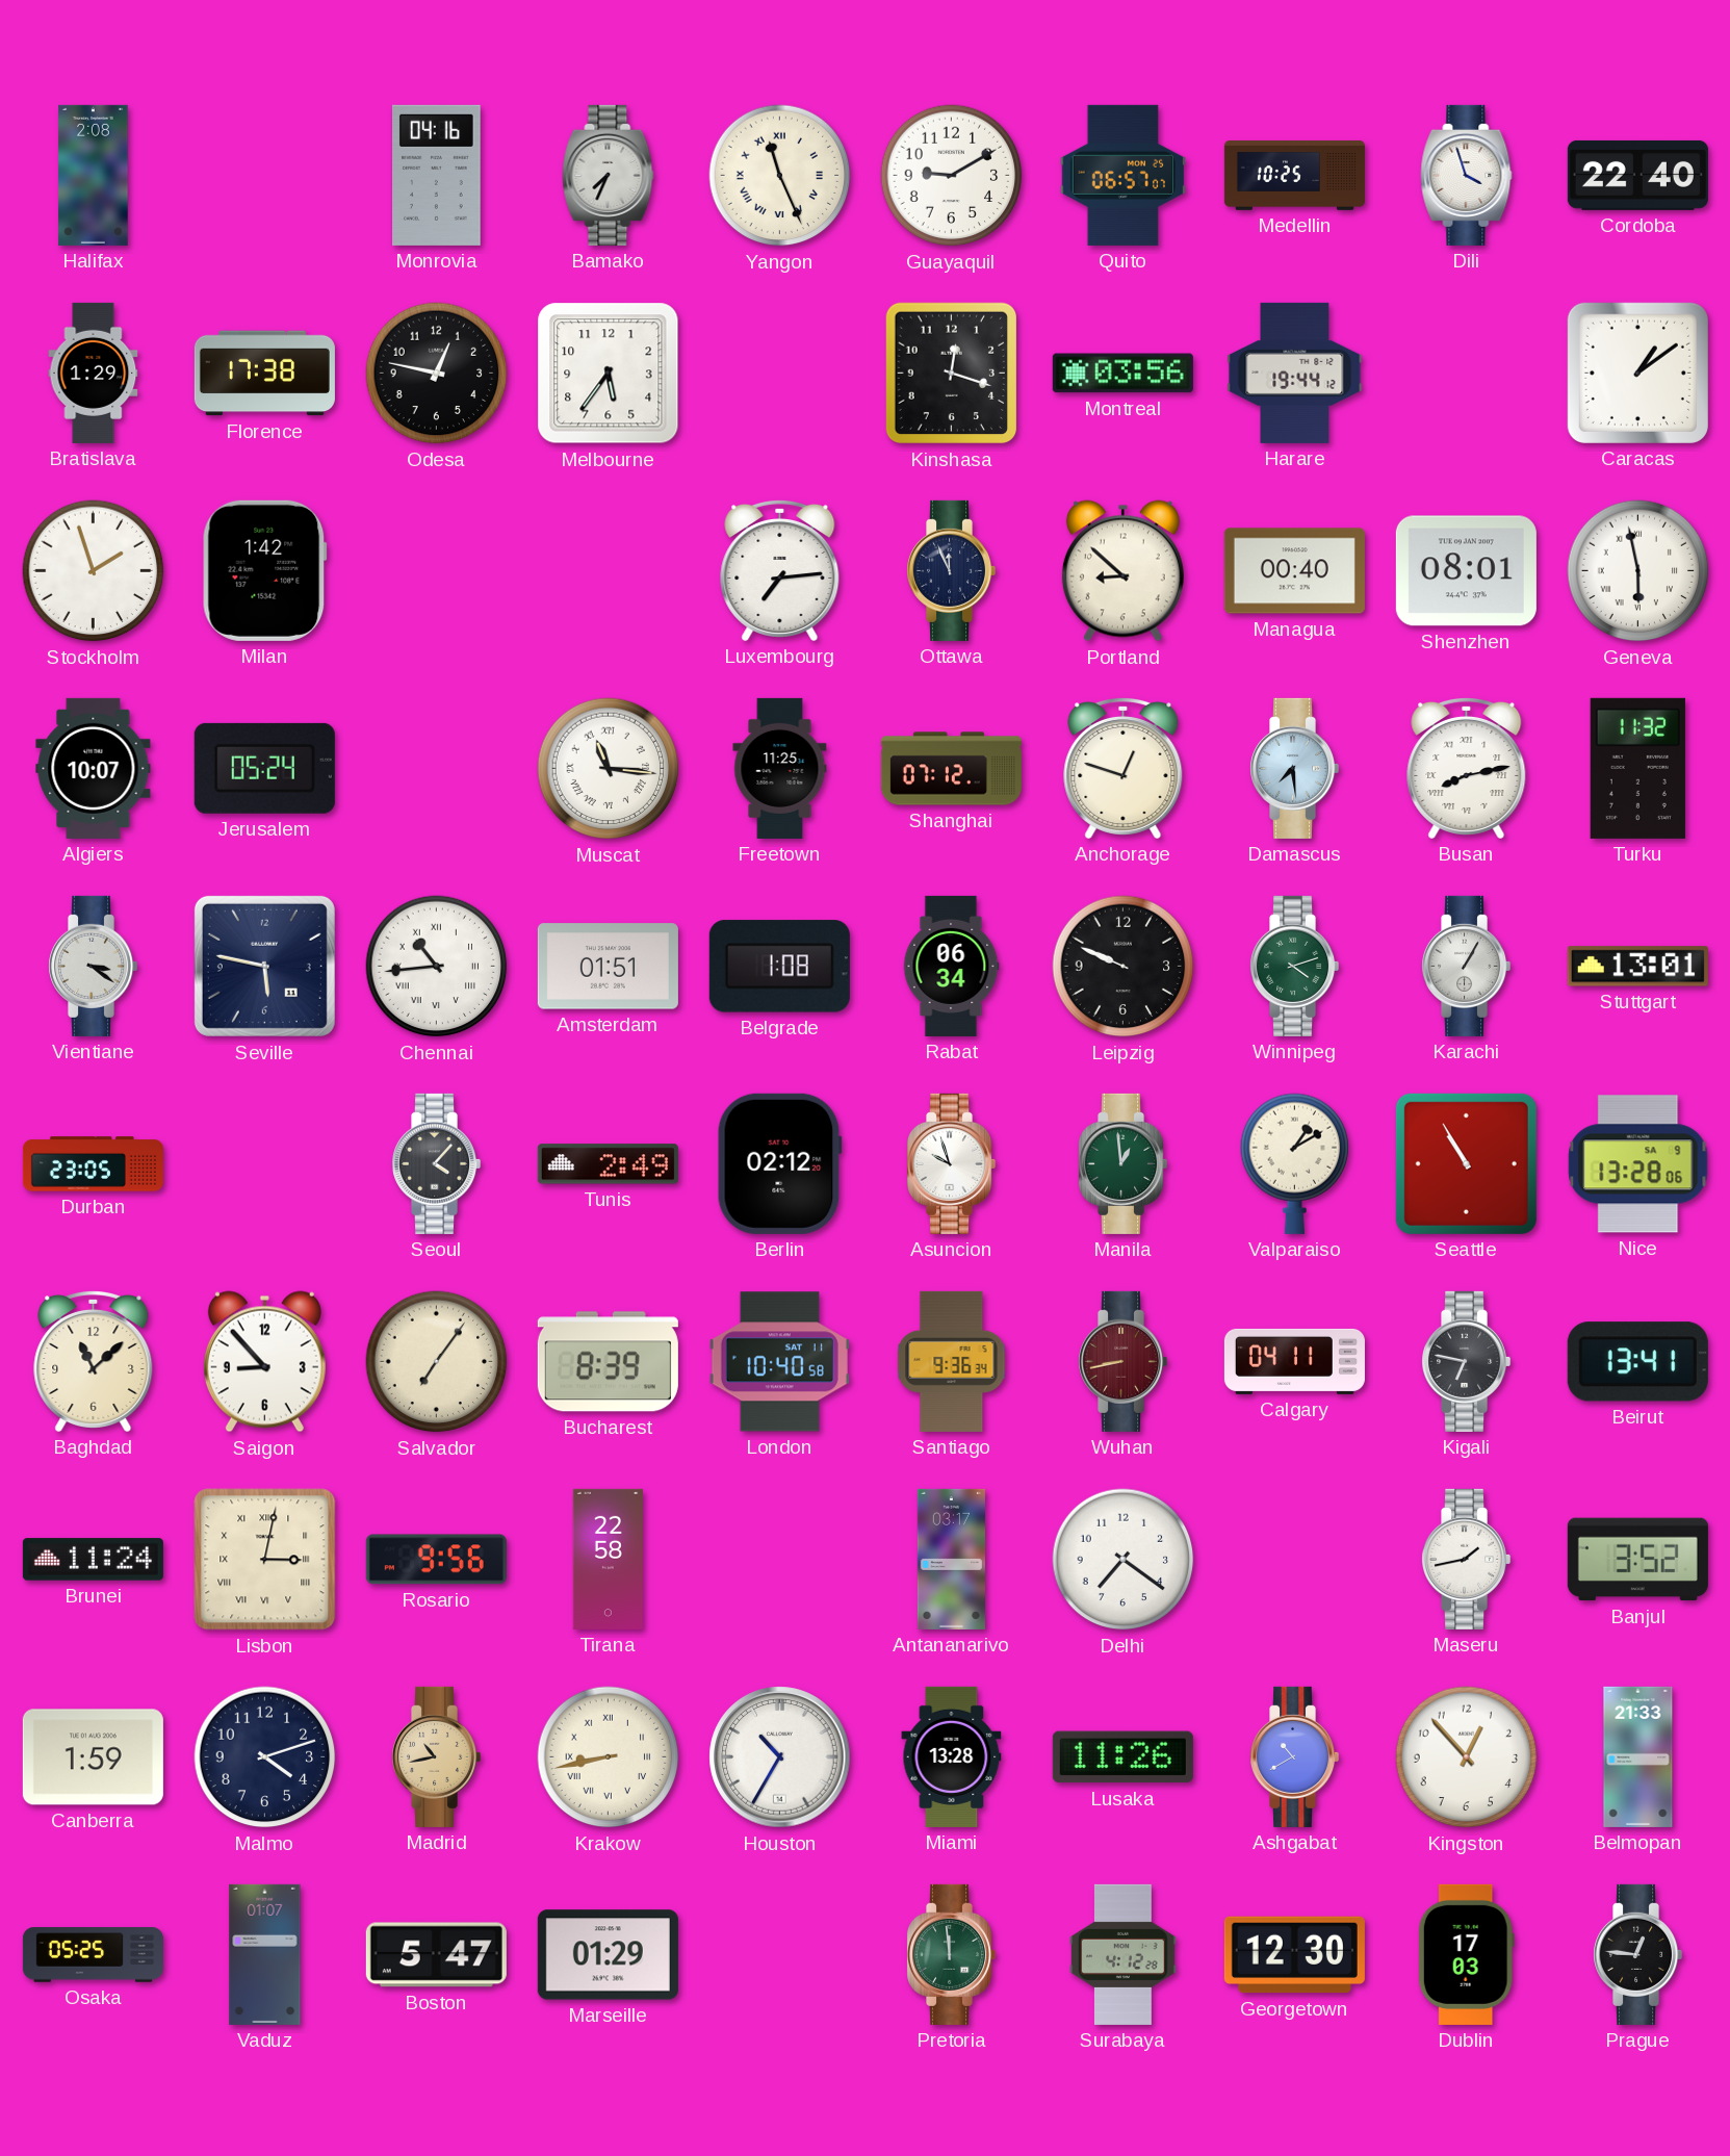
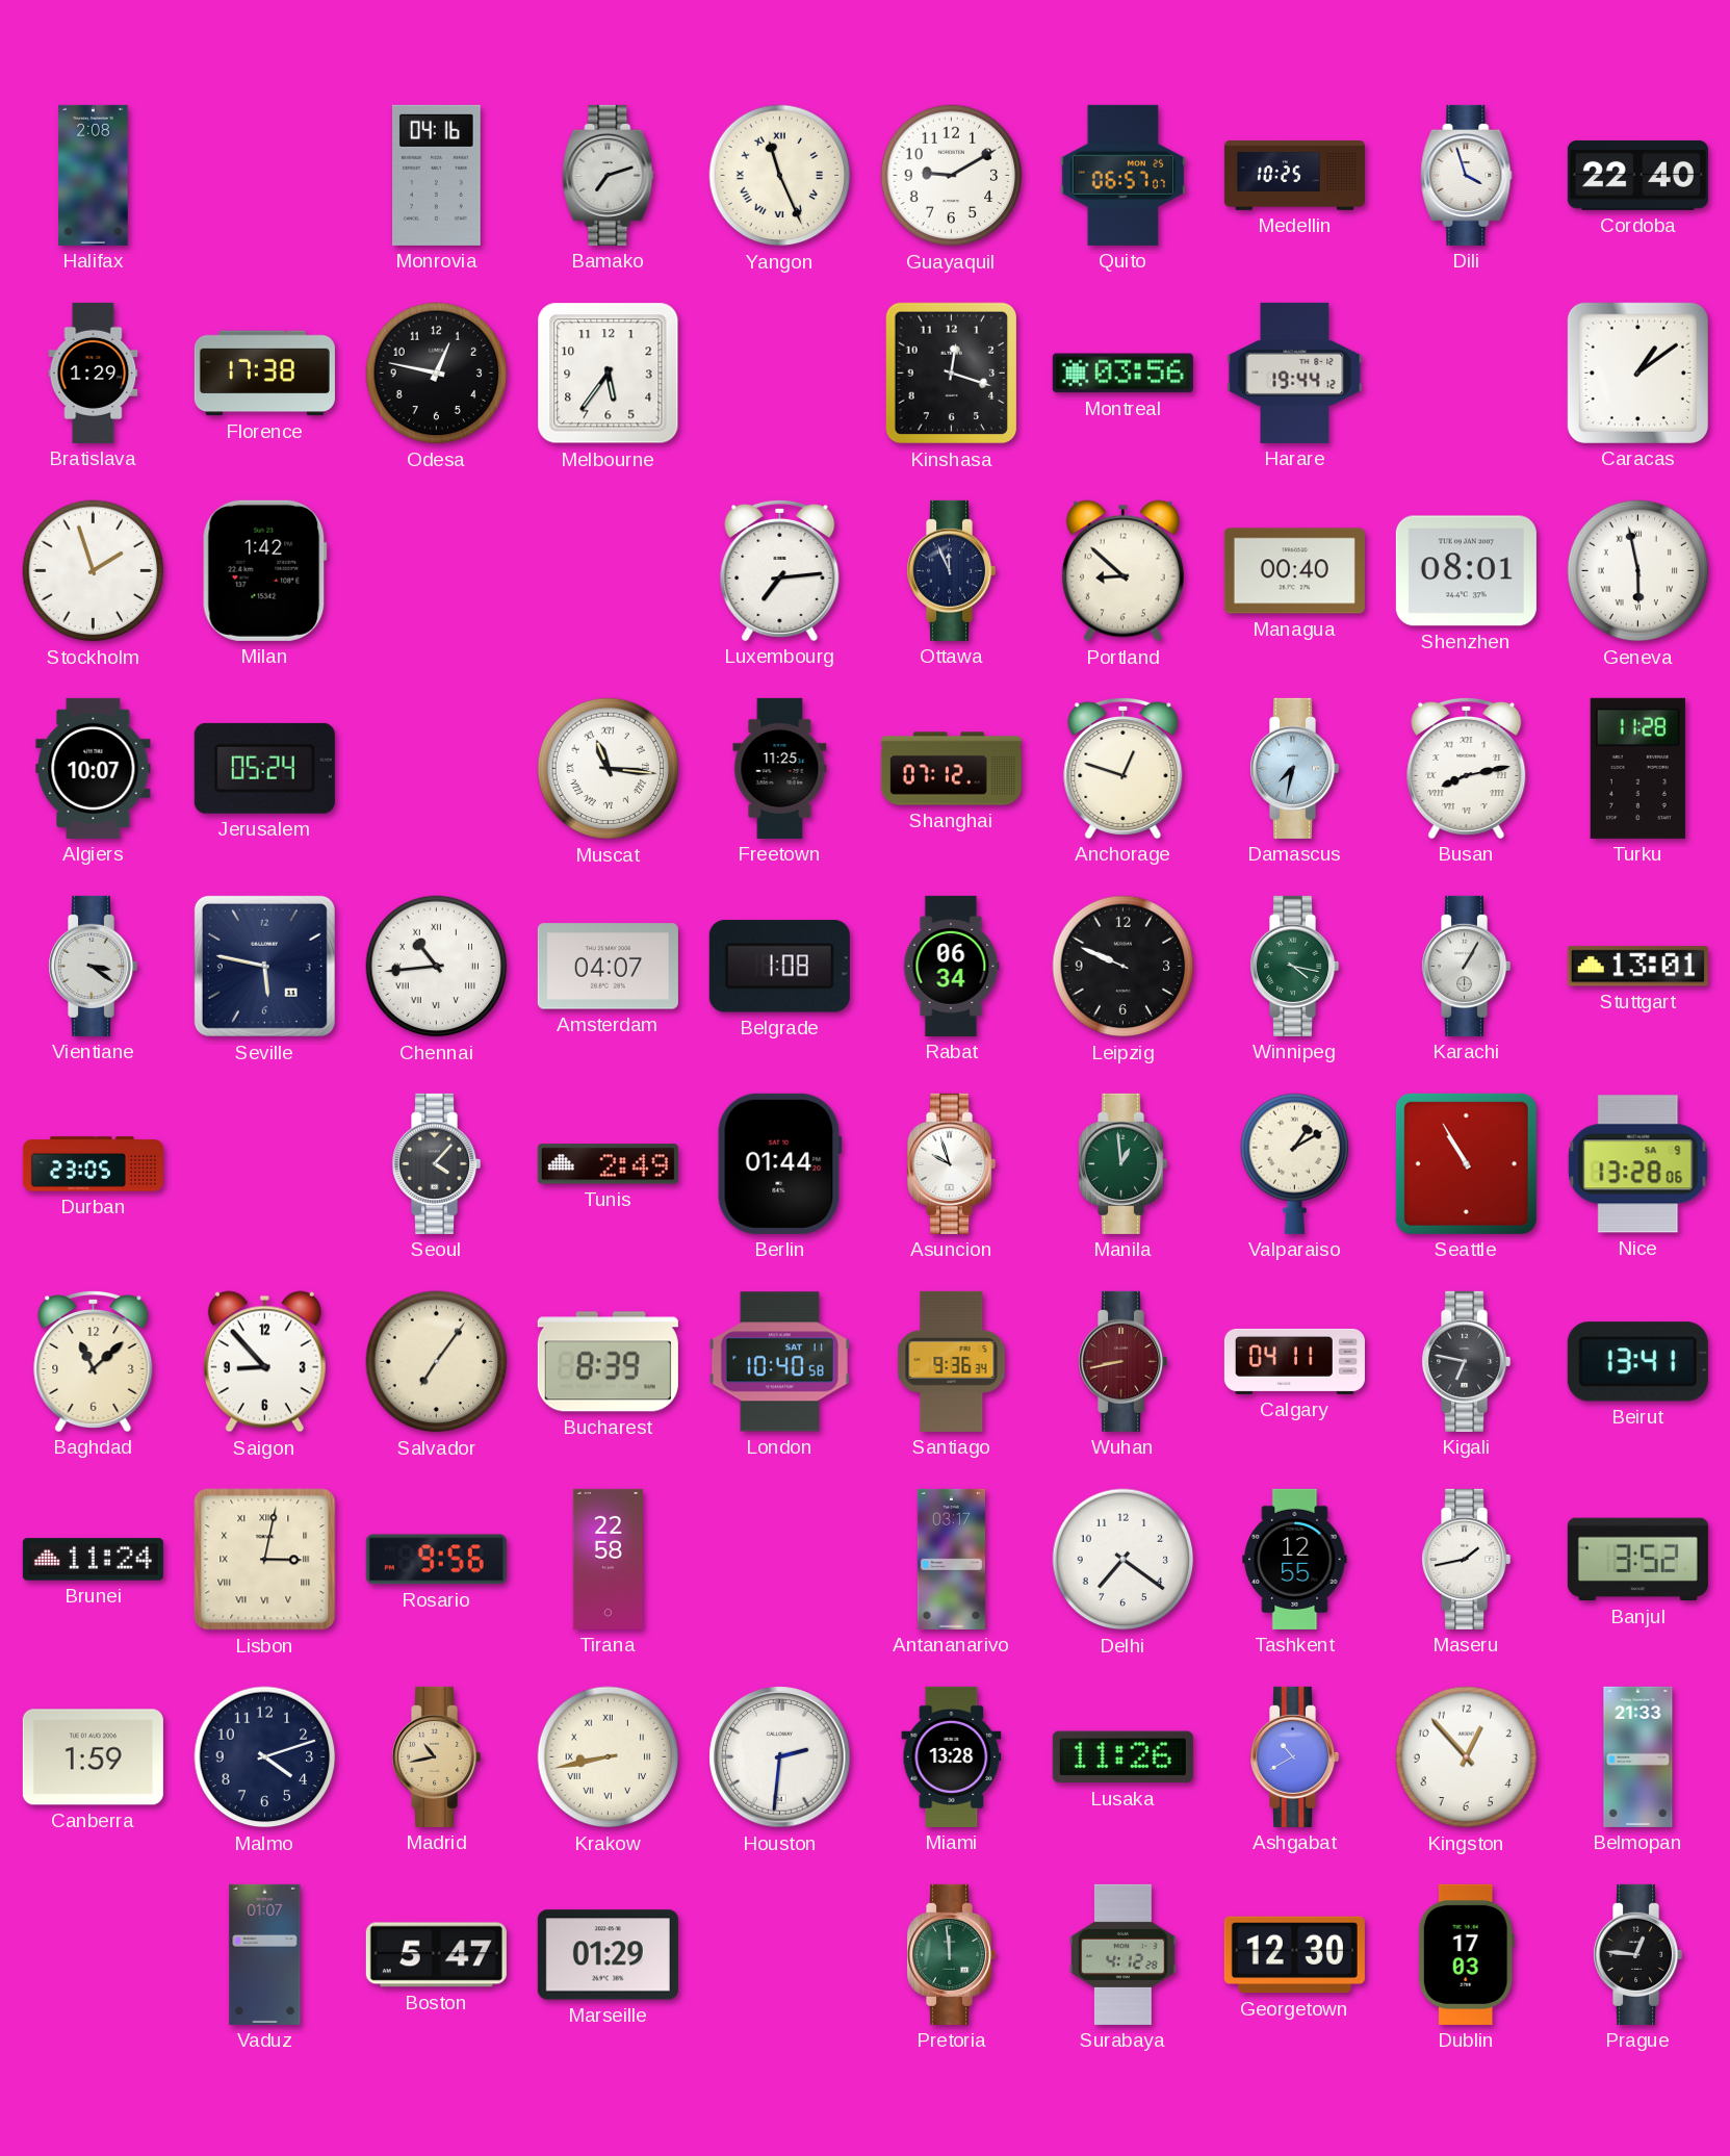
Bamako: 7:34 -> 7:12
Damascus: 7:29 -> 7:32
Turku: 11:32 -> 11:28
Amsterdam: 01:51 -> 04:07
Winnipeg: 4:12 -> 4:17
Berlin: 02:12 -> 01:44
Tashkent: none -> 12:55
Houston: 10:35 -> 2:31
Osaka: 05:25 -> none
